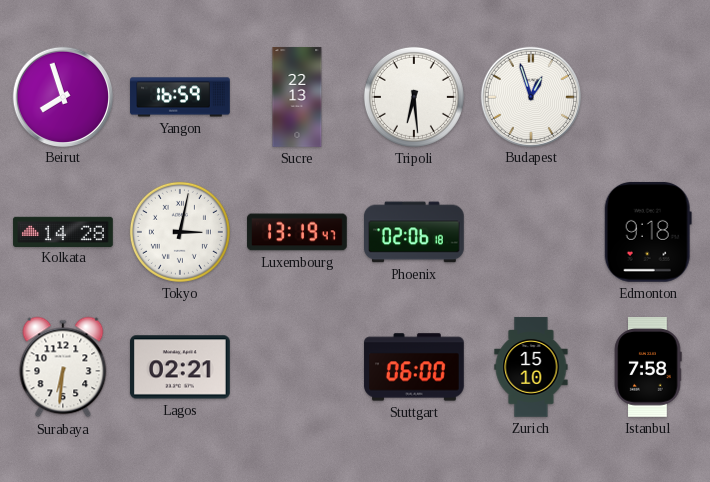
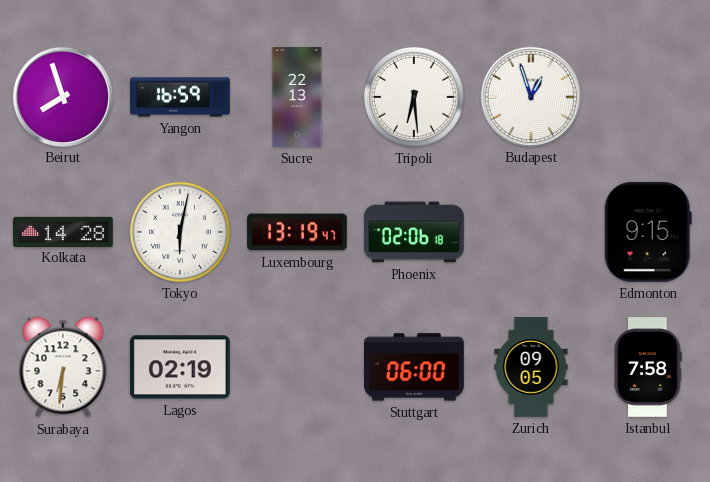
Tokyo: 3:02 -> 6:02
Edmonton: 9:18 -> 9:15
Lagos: 02:21 -> 02:19
Zurich: 15:10 -> 09:05
